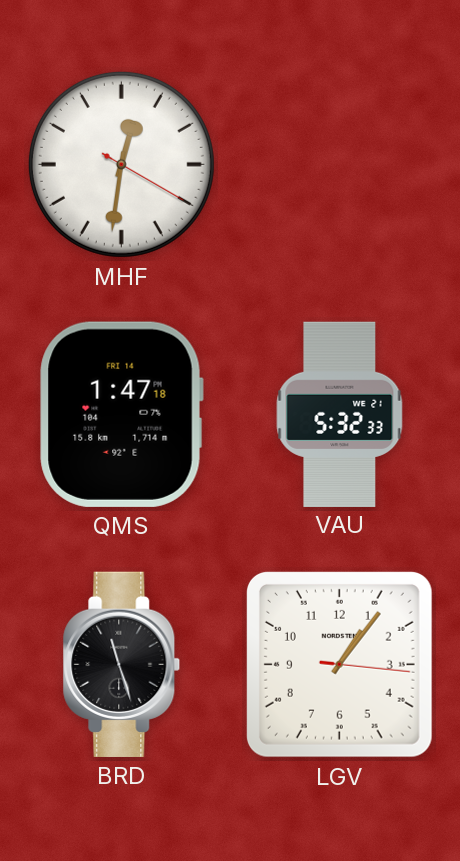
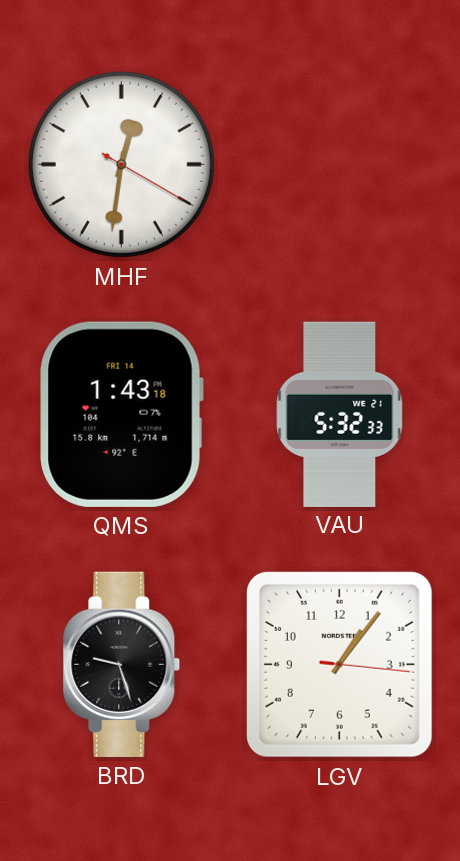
QMS: 1:47 -> 1:43
BRD: 11:27 -> 9:27
